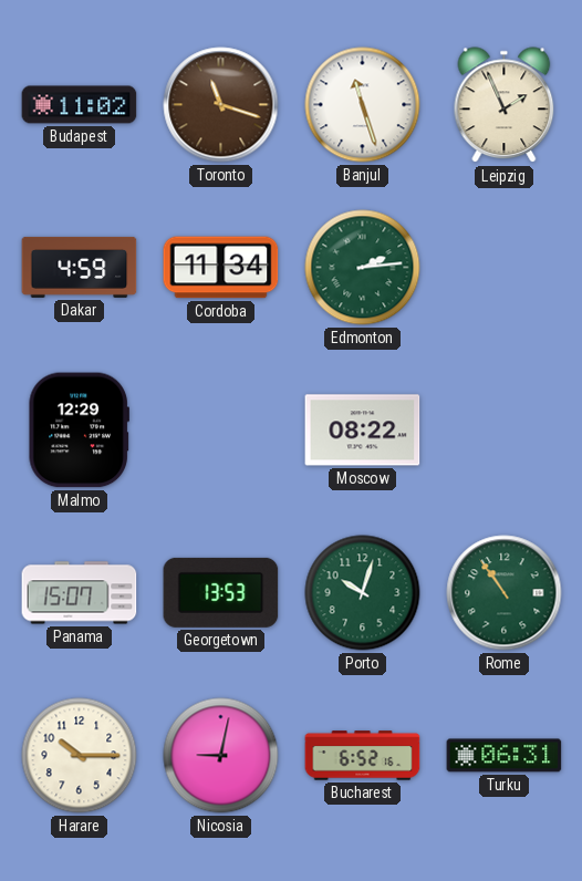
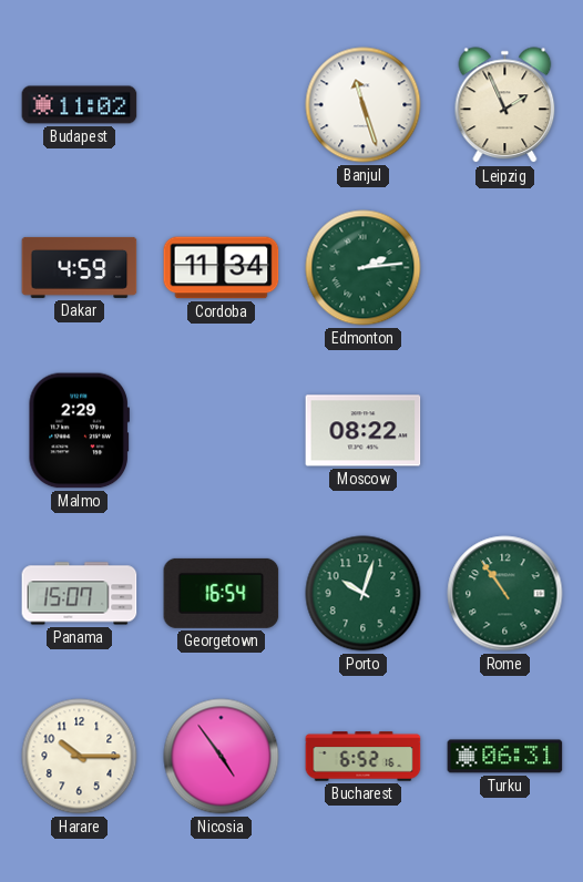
Toronto: 11:18 -> none
Malmo: 12:29 -> 2:29
Georgetown: 13:53 -> 16:54
Nicosia: 9:02 -> 4:54
